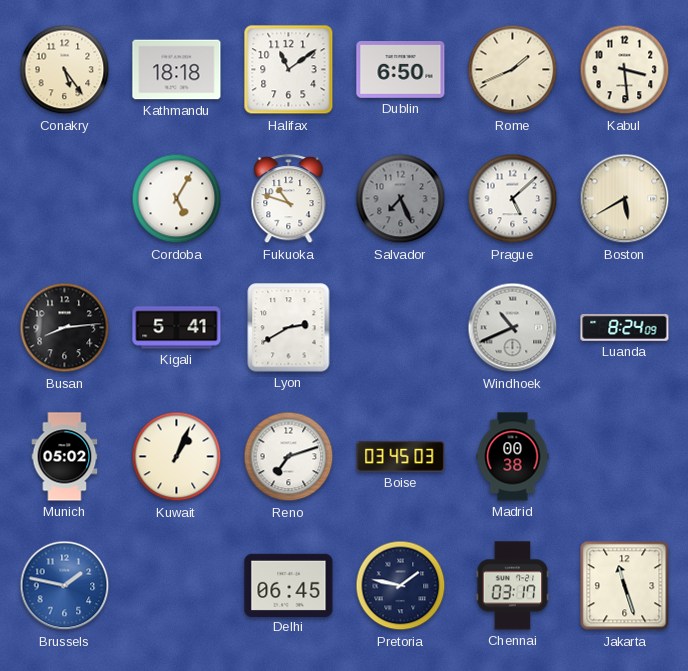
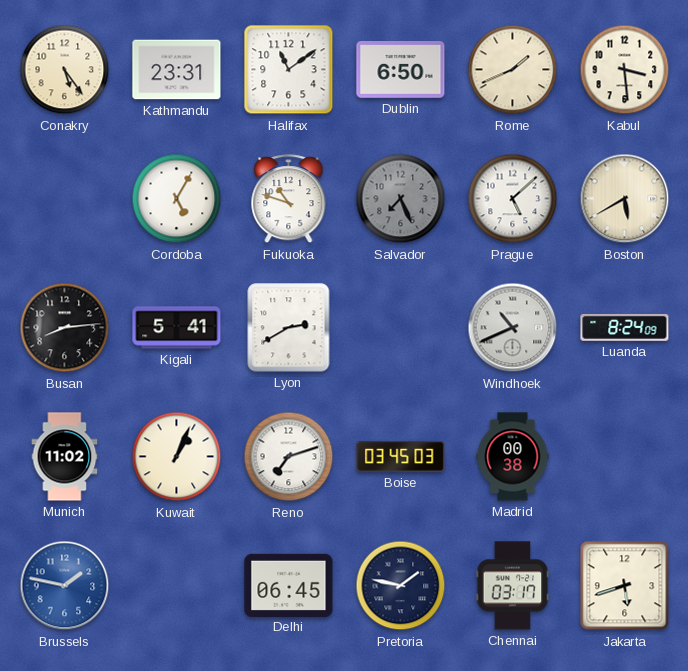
Kathmandu: 18:18 -> 23:31
Munich: 05:02 -> 11:02
Jakarta: 11:27 -> 5:42
